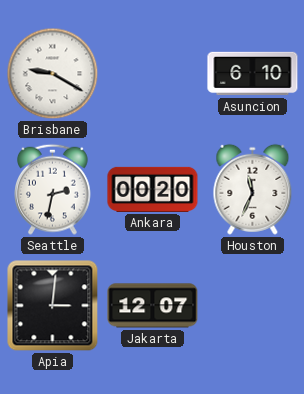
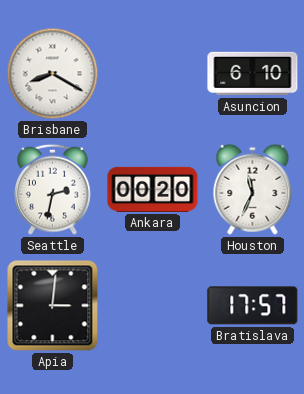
Brisbane: 9:20 -> 8:20
Jakarta: 12:07 -> none
Bratislava: none -> 17:57
